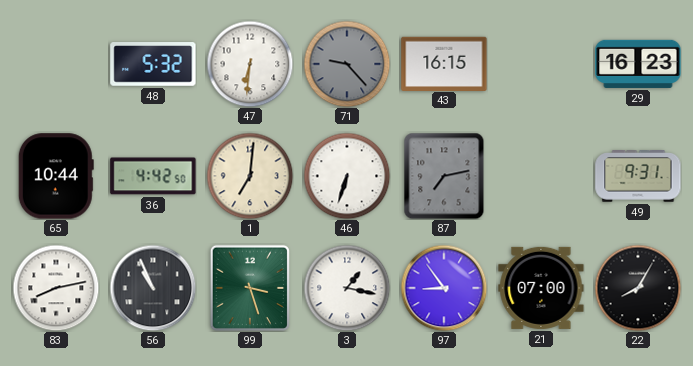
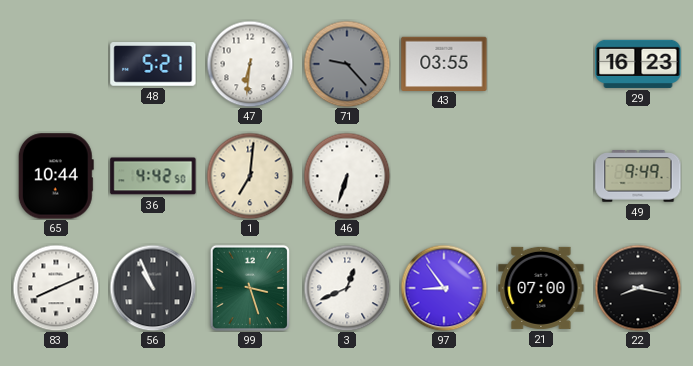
48: 5:32 -> 5:21
43: 16:15 -> 03:55
87: 7:13 -> none
49: 9:31 -> 9:49
83: 8:13 -> 8:11
3: 1:17 -> 12:41
22: 8:05 -> 8:17
